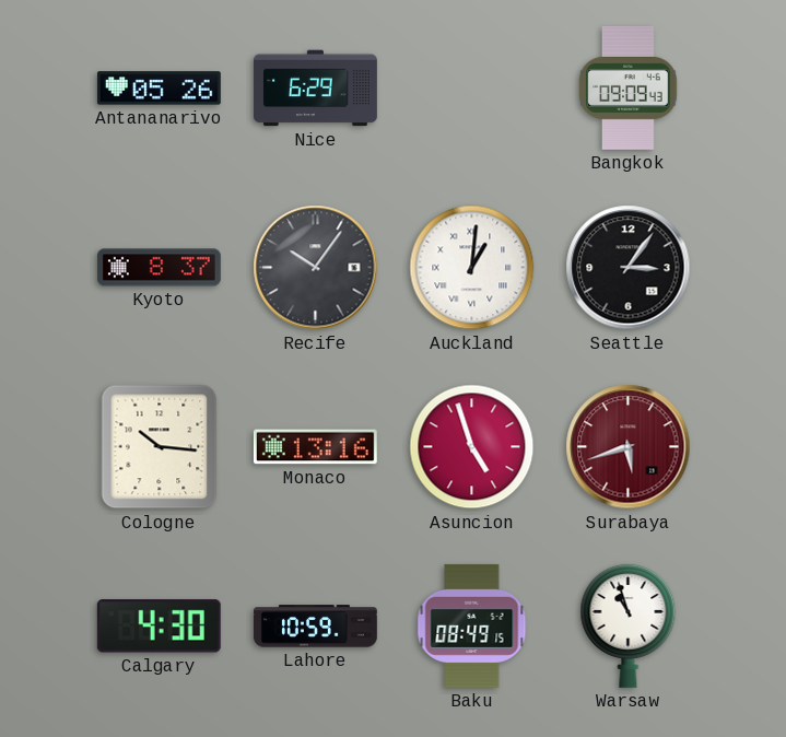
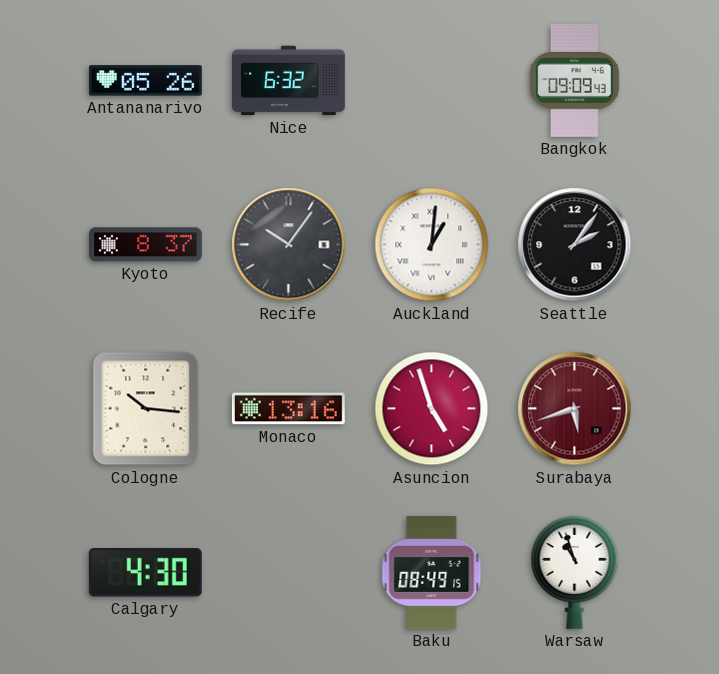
Nice: 6:29 -> 6:32
Seattle: 3:06 -> 2:06
Lahore: 10:59 -> none
